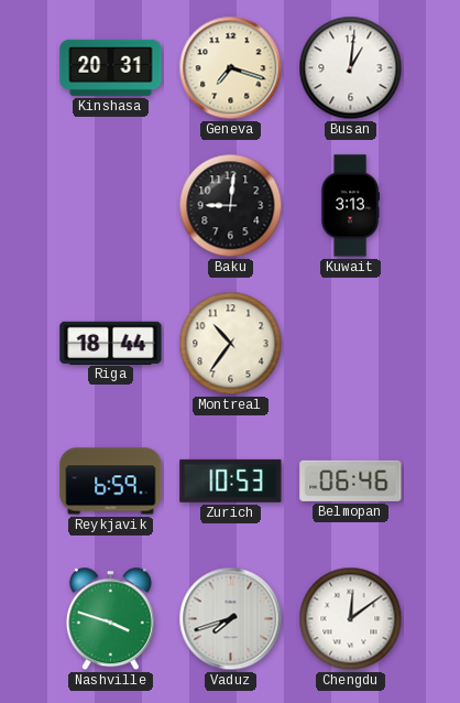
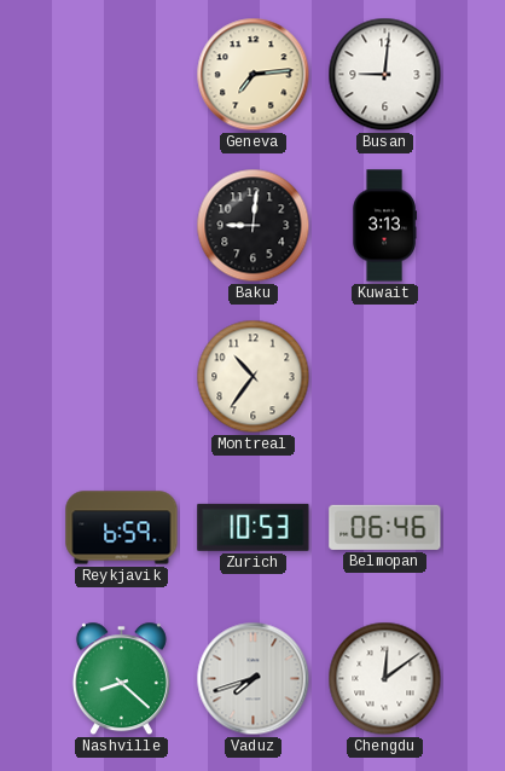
Kinshasa: 20:31 -> none
Geneva: 7:18 -> 7:14
Busan: 1:01 -> 9:01
Riga: 18:44 -> none
Nashville: 3:48 -> 8:22
